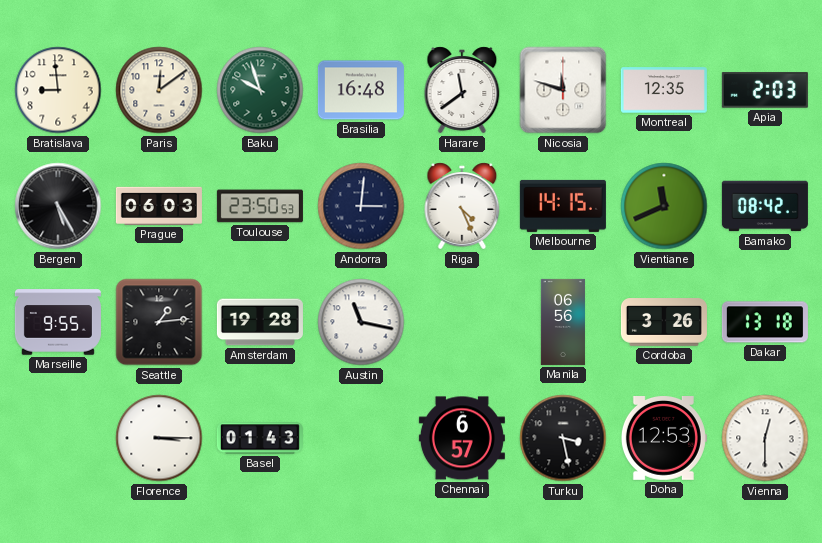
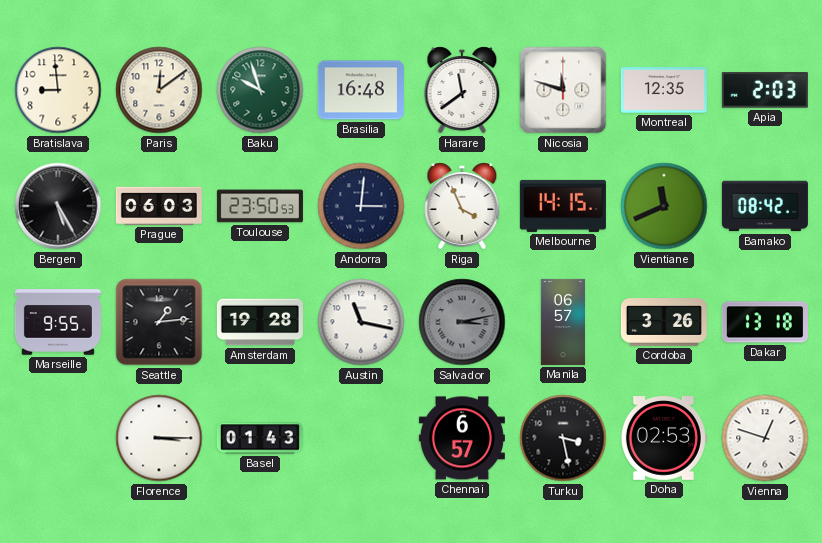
Riga: 4:26 -> 3:56
Salvador: none -> 3:13
Manila: 06:56 -> 06:57
Doha: 12:53 -> 02:53
Vienna: 12:30 -> 12:48
